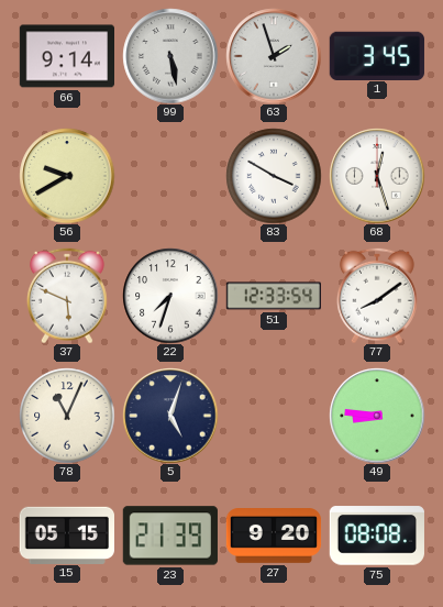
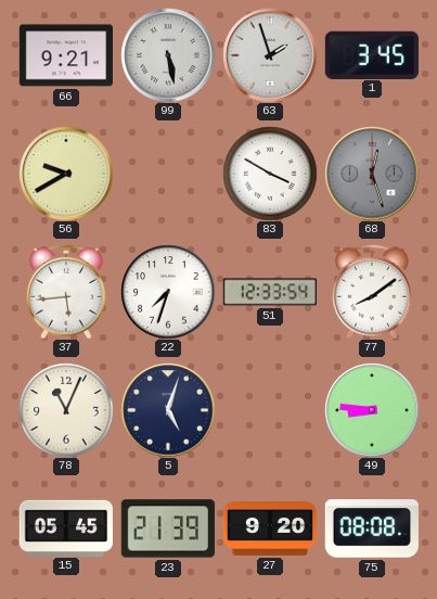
66: 9:14 -> 9:21
68 dial: white -> grey
37: 5:49 -> 5:44
15: 05:15 -> 05:45
